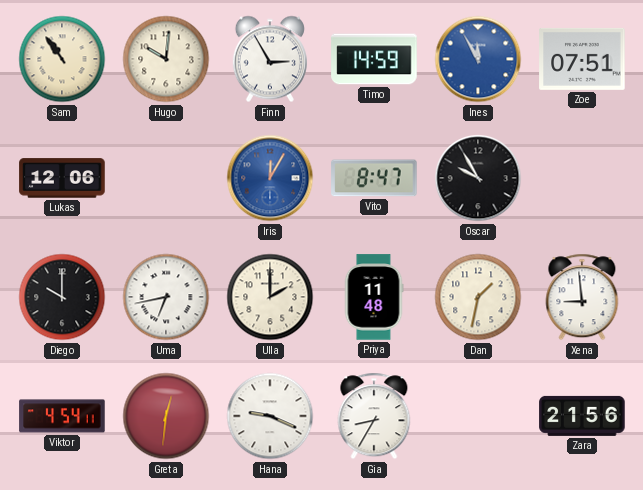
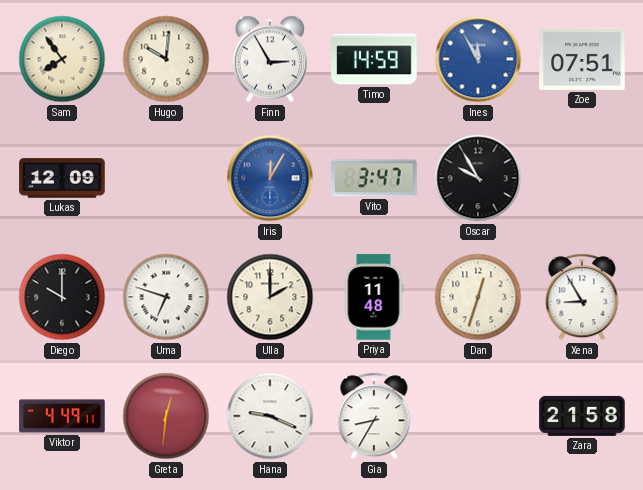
Sam: 10:54 -> 7:54
Lukas: 12:06 -> 12:09
Vito: 8:47 -> 3:47
Uma: 6:43 -> 6:48
Dan: 1:32 -> 12:33
Xena: 8:59 -> 8:55
Viktor: 4:54 -> 4:49
Zara: 21:56 -> 21:58
